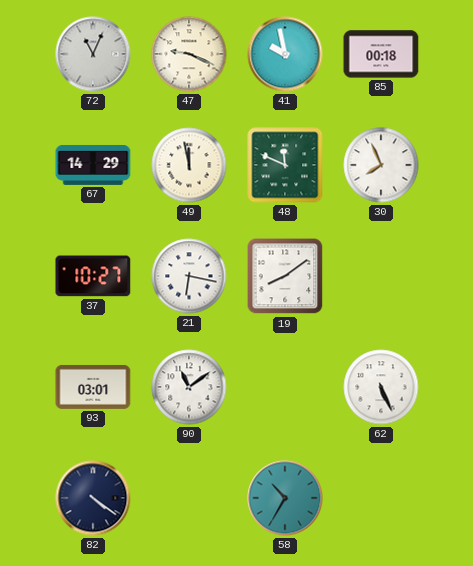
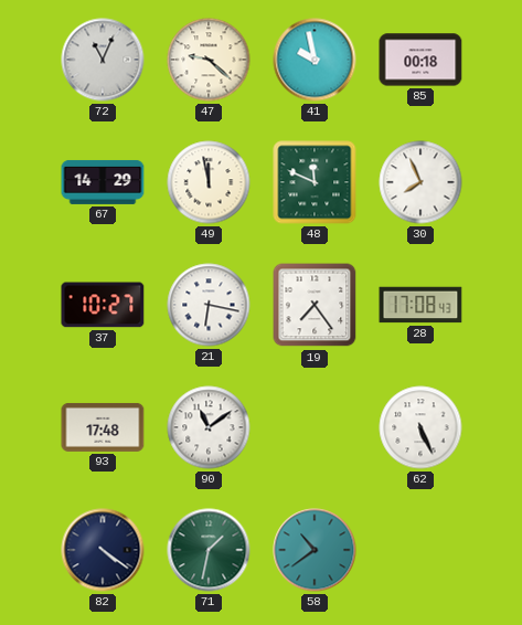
47: 9:19 -> 9:22
19: 8:09 -> 7:24
28: none -> 17:08
93: 03:01 -> 17:48
71: none -> 1:32
58: 10:35 -> 10:39
